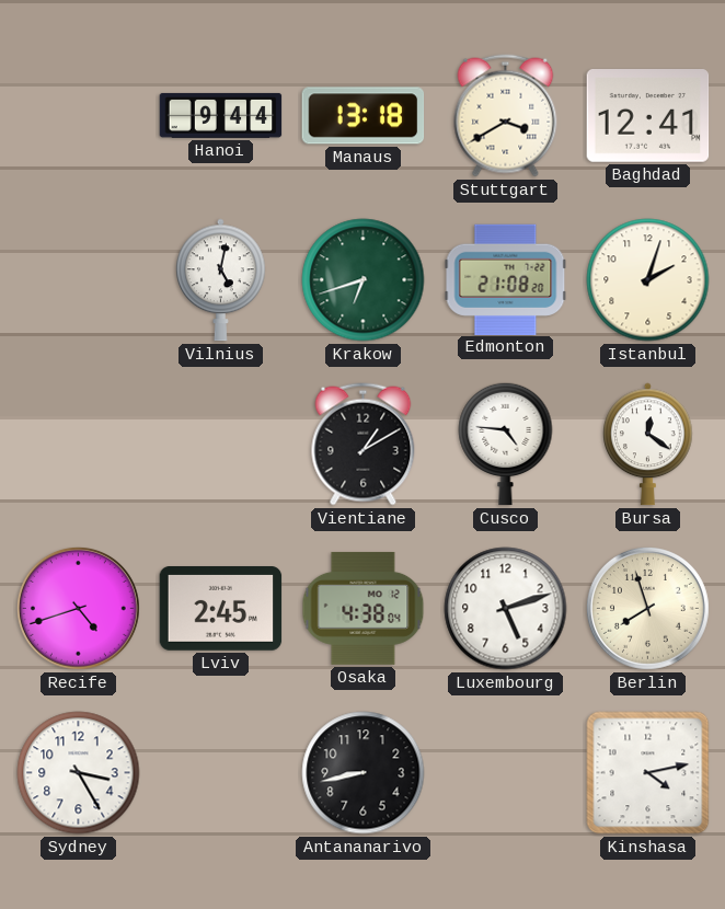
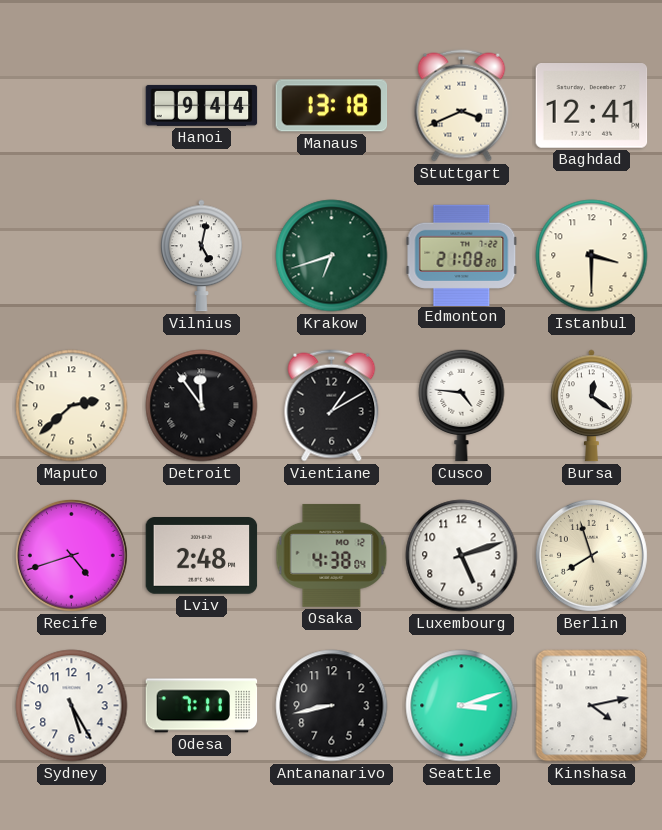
Stuttgart: 3:40 -> 3:41
Istanbul: 2:03 -> 3:30
Maputo: none -> 2:38
Detroit: none -> 11:54
Lviv: 2:45 -> 2:48
Sydney: 3:25 -> 5:25
Odesa: none -> 7:11
Seattle: none -> 3:12
